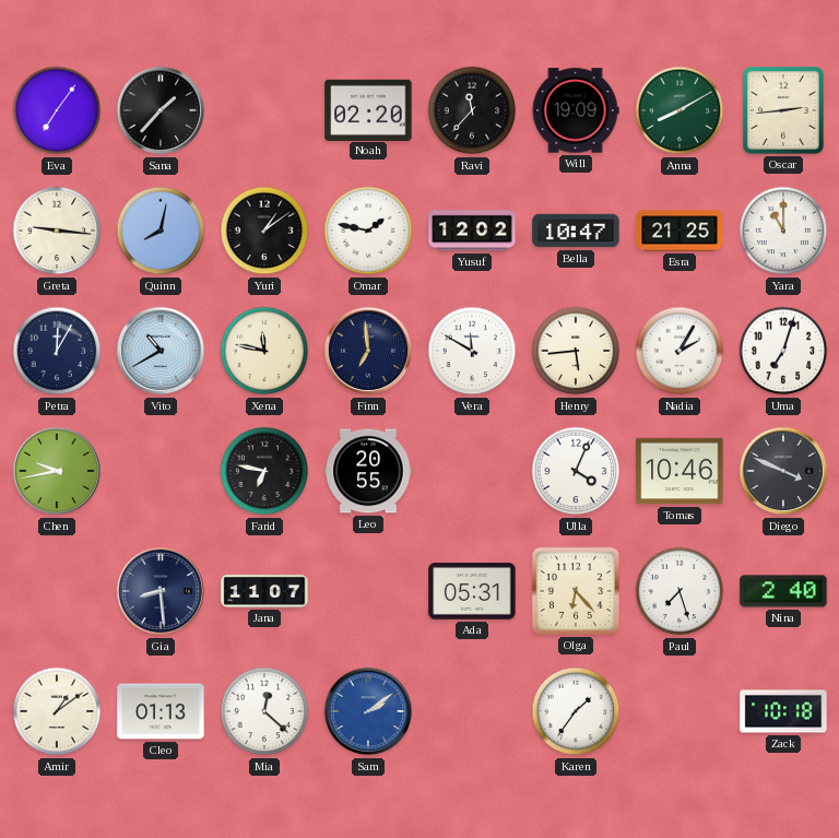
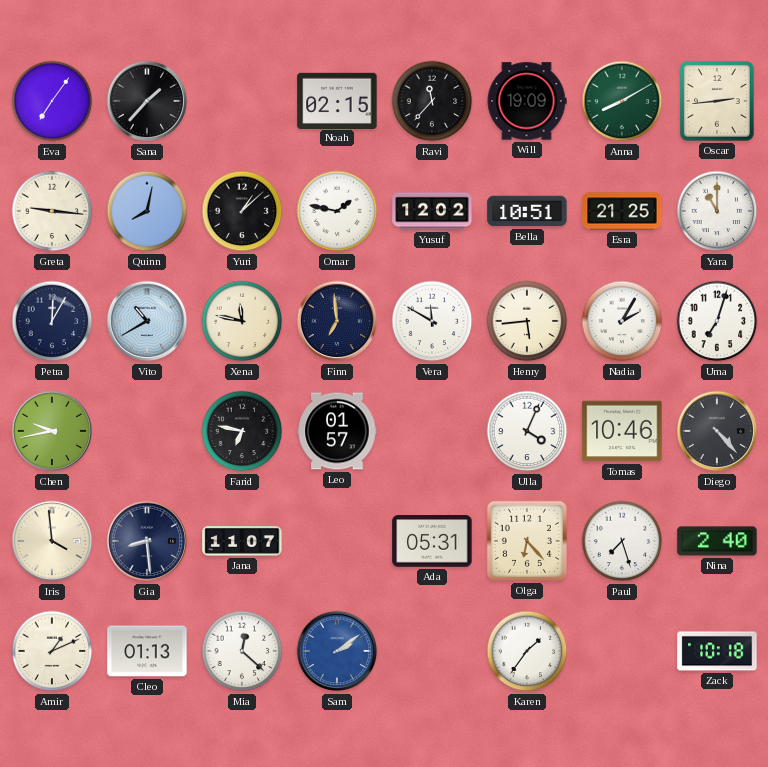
Noah: 02:20 -> 02:15
Yuri: 1:09 -> 1:08
Bella: 10:47 -> 10:51
Leo: 20:55 -> 01:57
Diego: 3:49 -> 4:23
Iris: none -> 3:59
Amir: 1:09 -> 1:11
